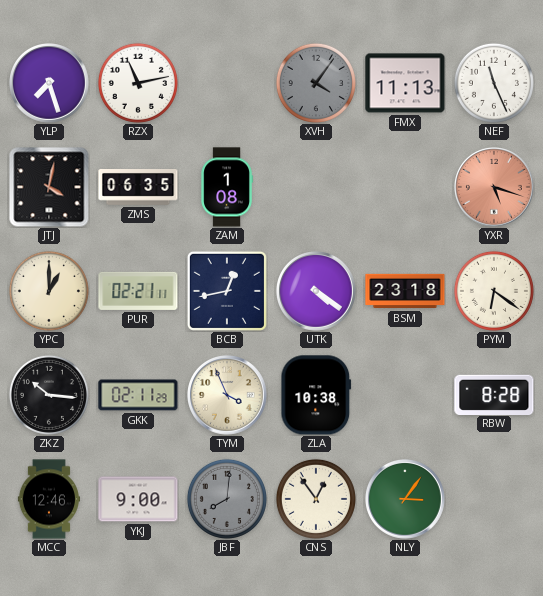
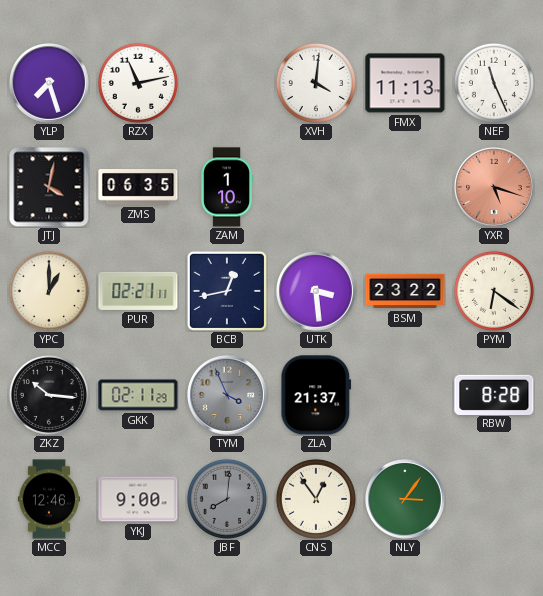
XVH: 4:06 -> 4:01
XVH dial: grey -> white
ZAM: 1:08 -> 1:10
UTK: 4:21 -> 3:29
BSM: 23:18 -> 23:22
TYM dial: cream -> grey
ZLA: 10:38 -> 21:37
